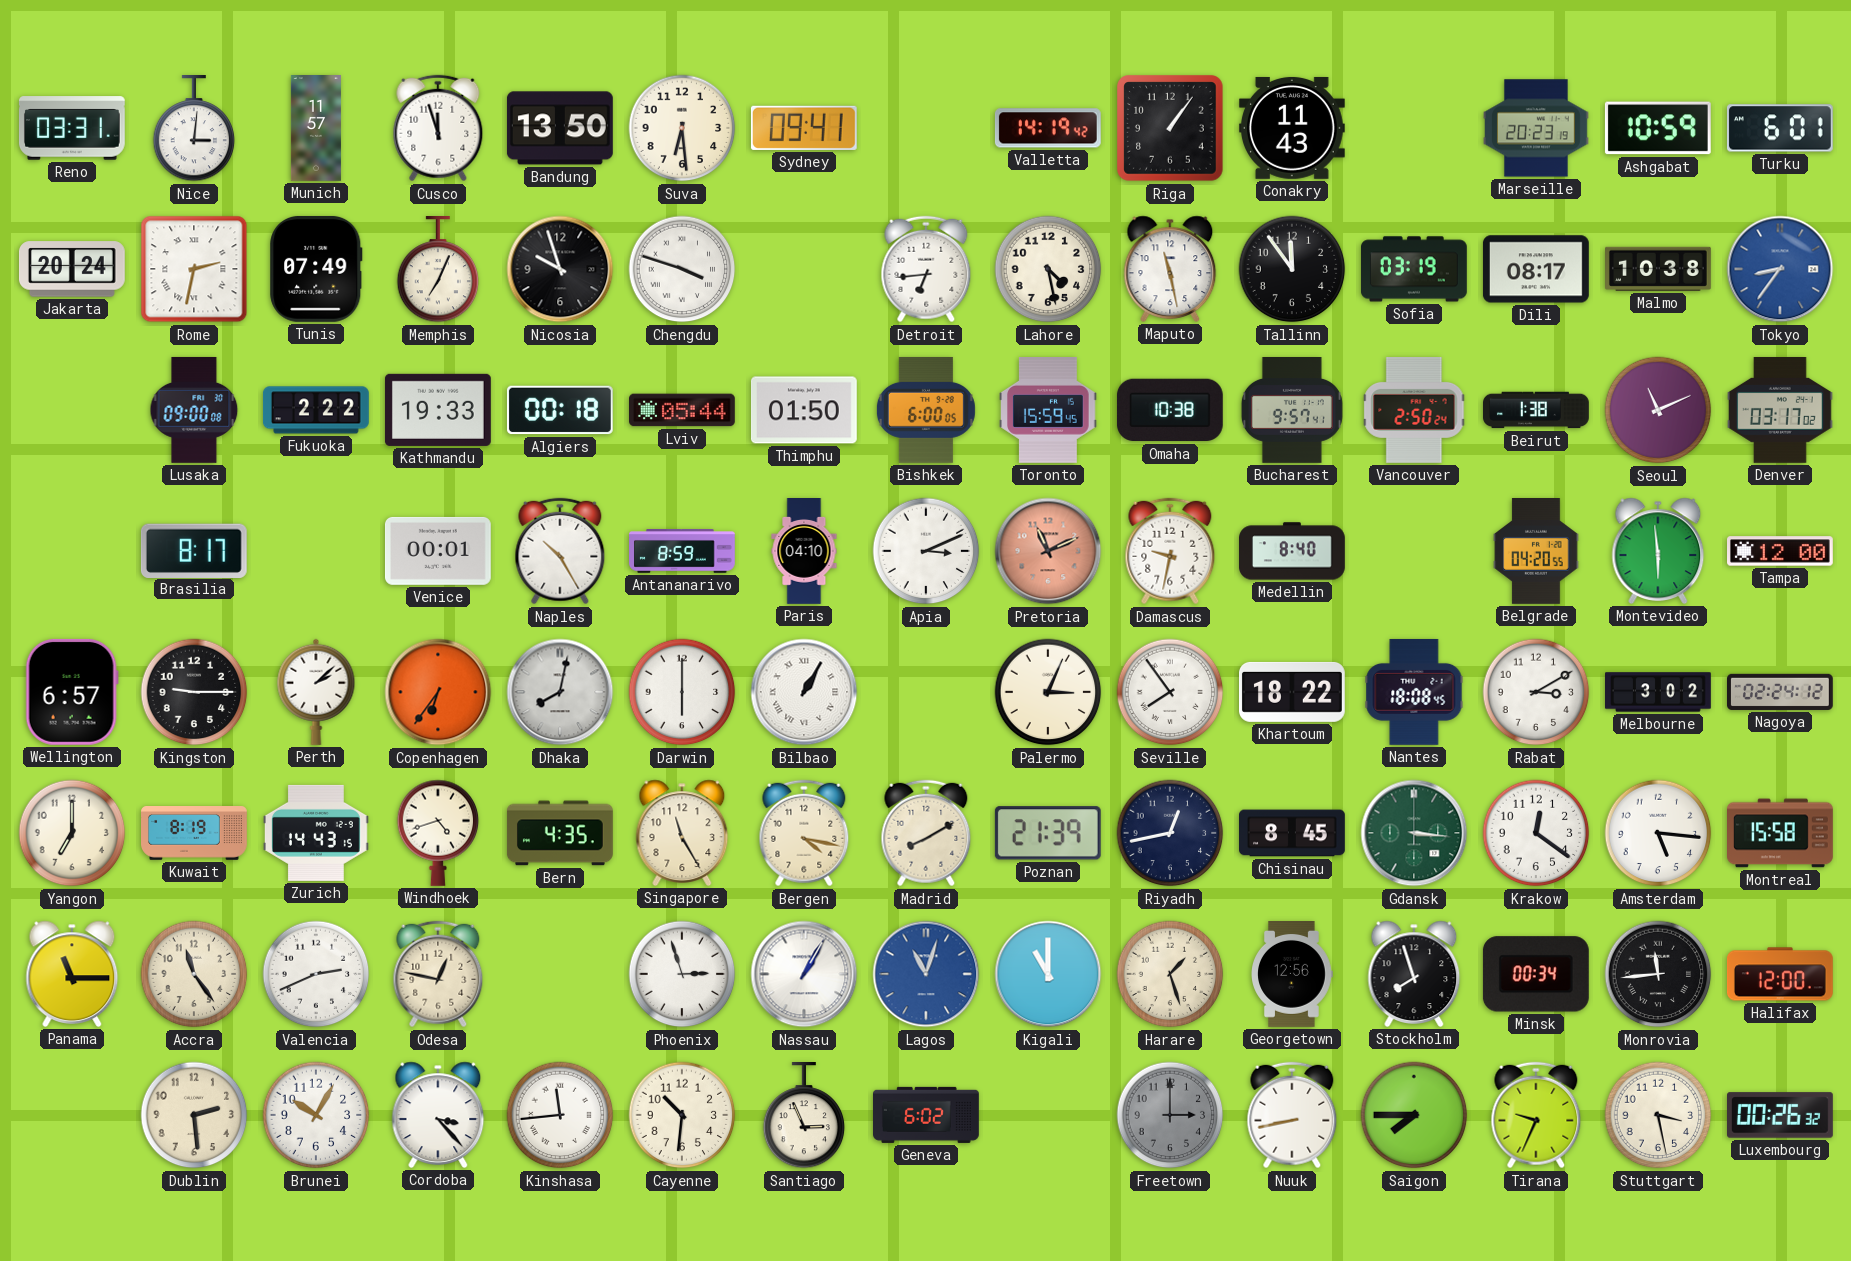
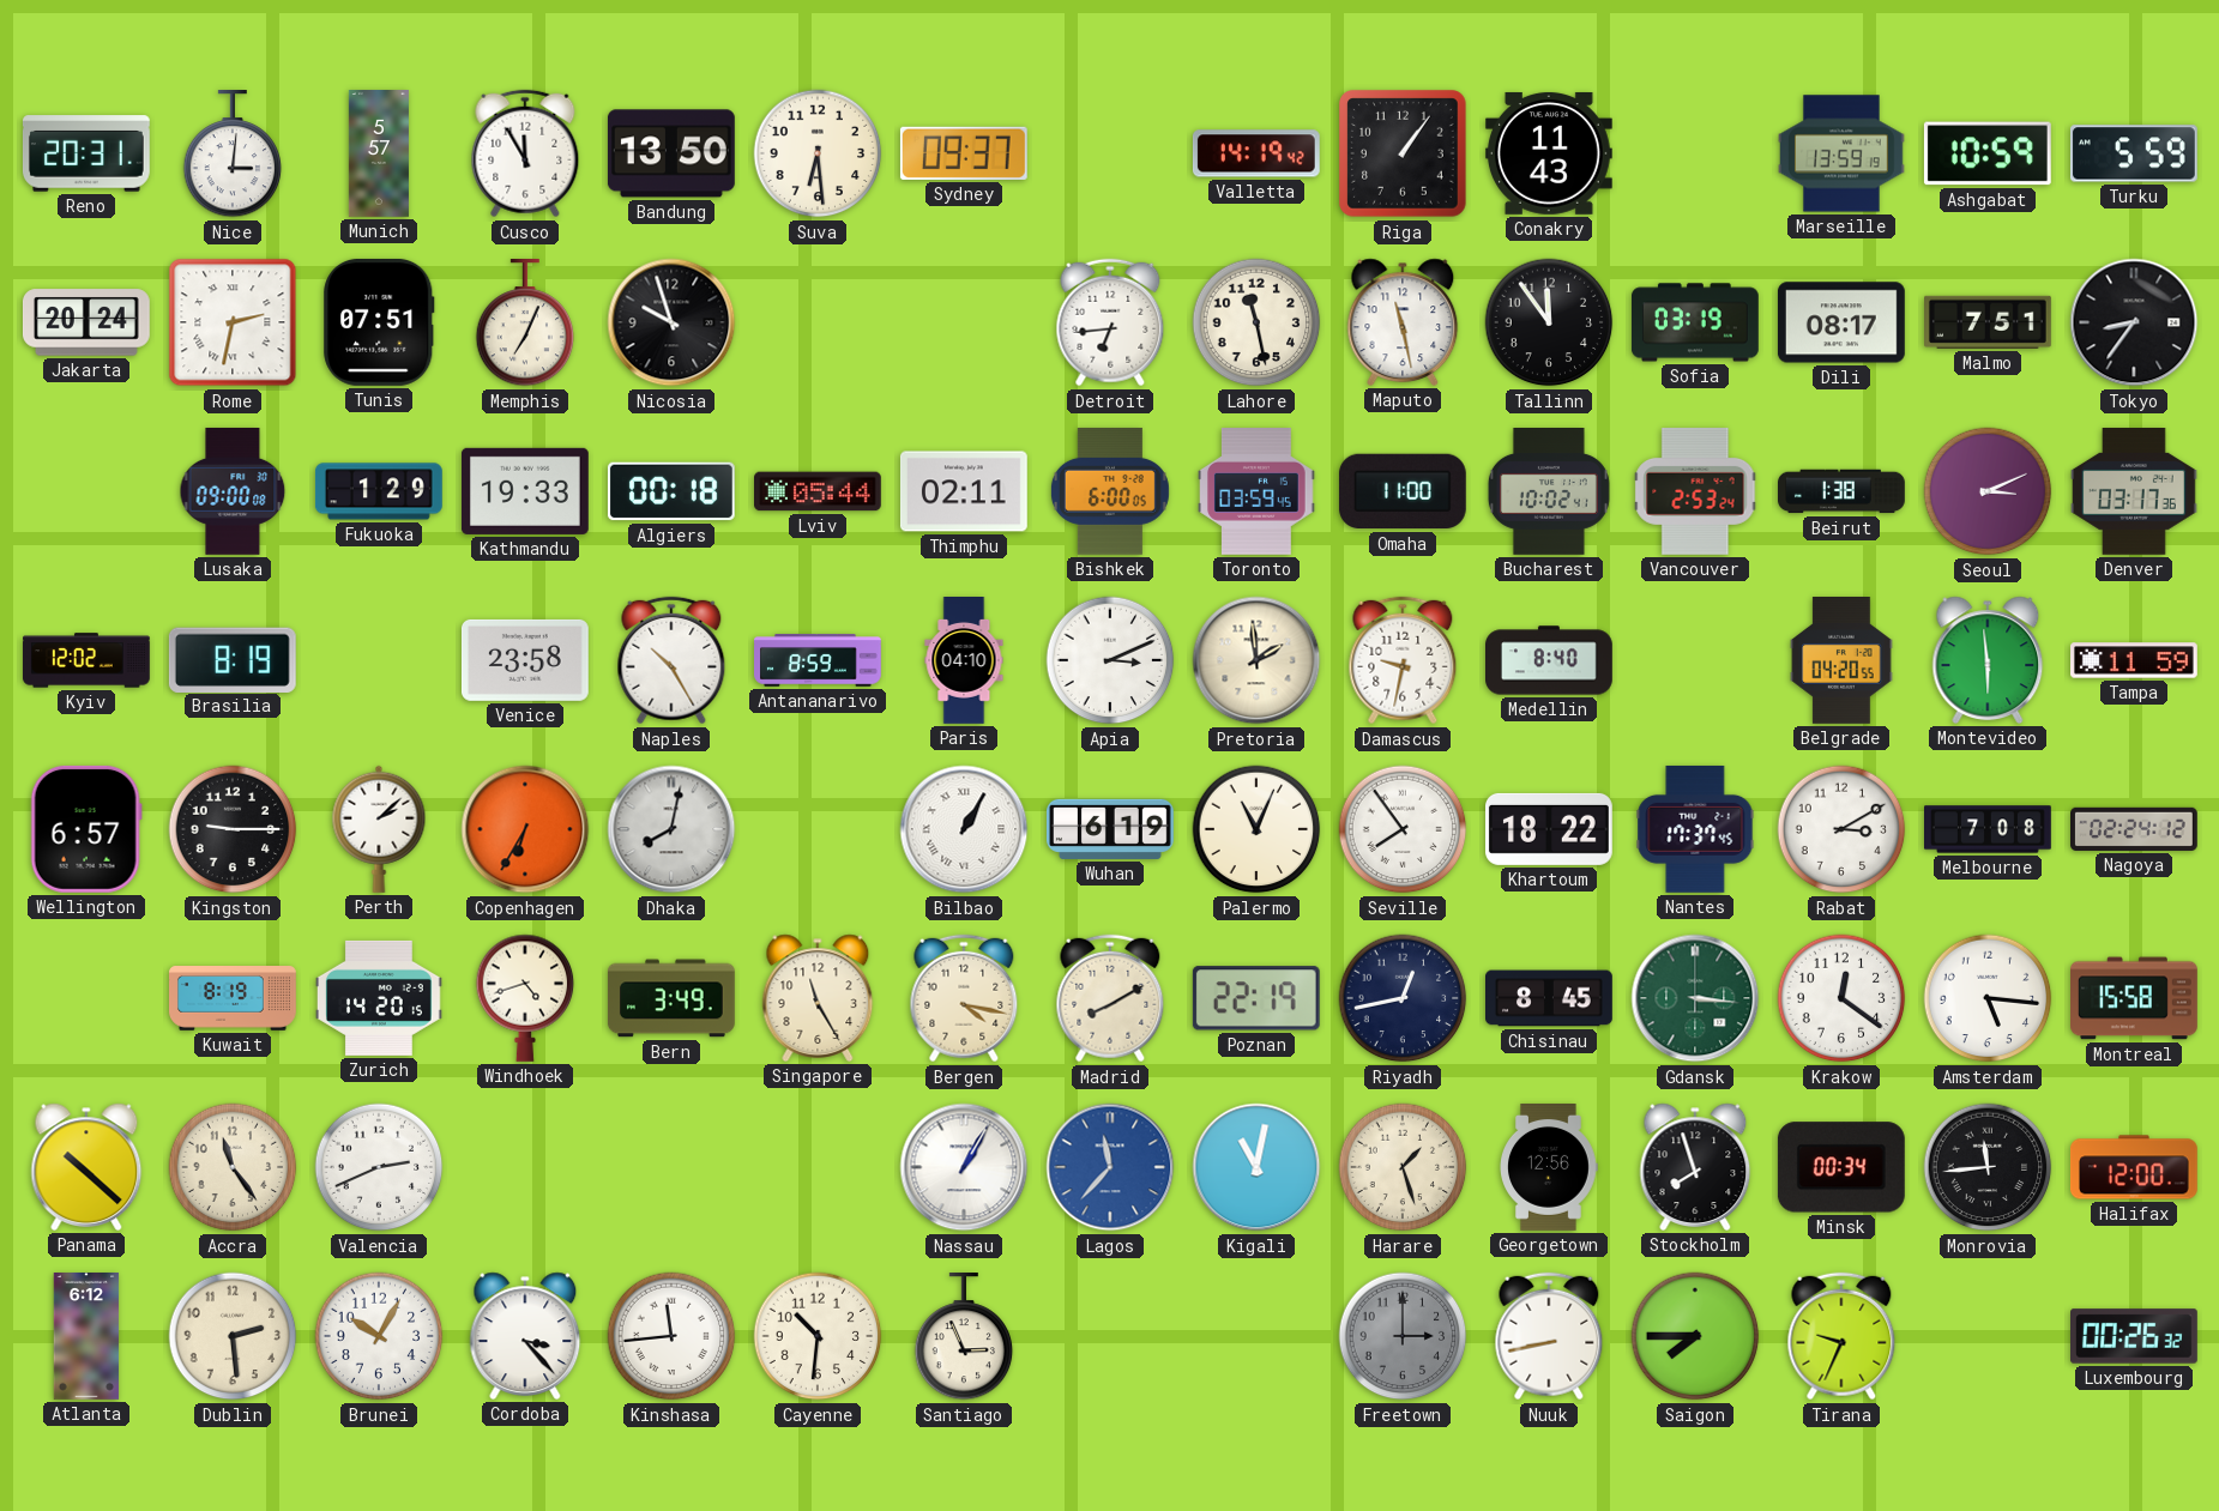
Reno: 03:31 -> 20:31
Munich: 11:57 -> 5:57
Cusco: 11:57 -> 11:55
Sydney: 09:41 -> 09:37
Marseille: 20:23 -> 13:59
Turku: 6:01 -> 5:59
Tunis: 07:49 -> 07:51
Chengdu: 3:48 -> none
Lahore: 4:28 -> 11:28
Malmo: 10:38 -> 7:51
Tokyo dial: blue -> black
Fukuoka: 2:22 -> 1:29
Thimphu: 01:50 -> 02:11
Toronto: 15:59 -> 03:59
Omaha: 10:38 -> 11:00
Bucharest: 9:57 -> 10:02
Vancouver: 2:50 -> 2:53
Seoul: 11:11 -> 3:11
Denver: 03:17:02 -> 03:17:36
Kyiv: none -> 12:02
Brasilia: 8:17 -> 8:19
Venice: 00:01 -> 23:58
Pretoria: 11:11 -> 1:59
Pretoria dial: salmon -> cream
Tampa: 12:00 -> 11:59
Copenhagen: 6:36 -> 6:35
Darwin: 6:00 -> none
Wuhan: none -> 6:19
Palermo: 3:04 -> 11:04
Nantes: 18:08 -> 17:37
Melbourne: 3:02 -> 7:08
Yangon: 7:00 -> none
Zurich: 14:43 -> 14:20
Bern: 4:35 -> 3:49
Poznan: 21:39 -> 22:19
Panama: 11:15 -> 10:22
Odesa: 12:47 -> none
Phoenix: 2:57 -> none
Lagos: 11:03 -> 11:37
Kigali: 11:00 -> 11:02
Atlanta: none -> 6:12
Geneva: 6:02 -> none
Stuttgart: 3:28 -> none
